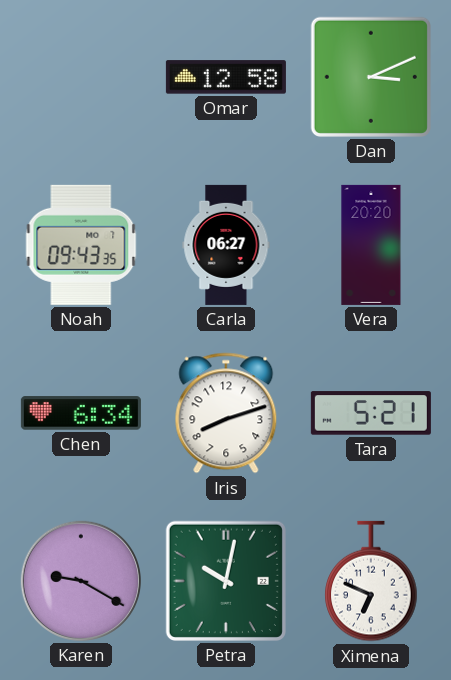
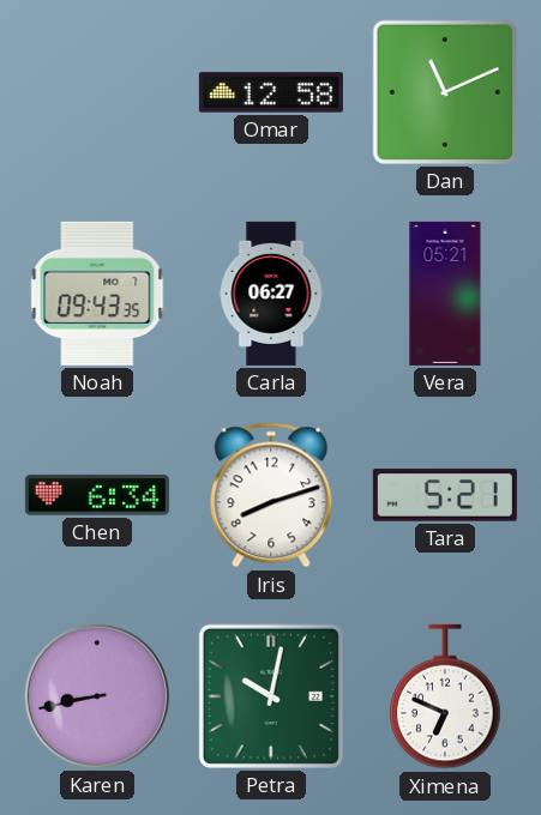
Dan: 3:11 -> 11:11
Vera: 20:20 -> 05:21
Karen: 9:20 -> 8:43
